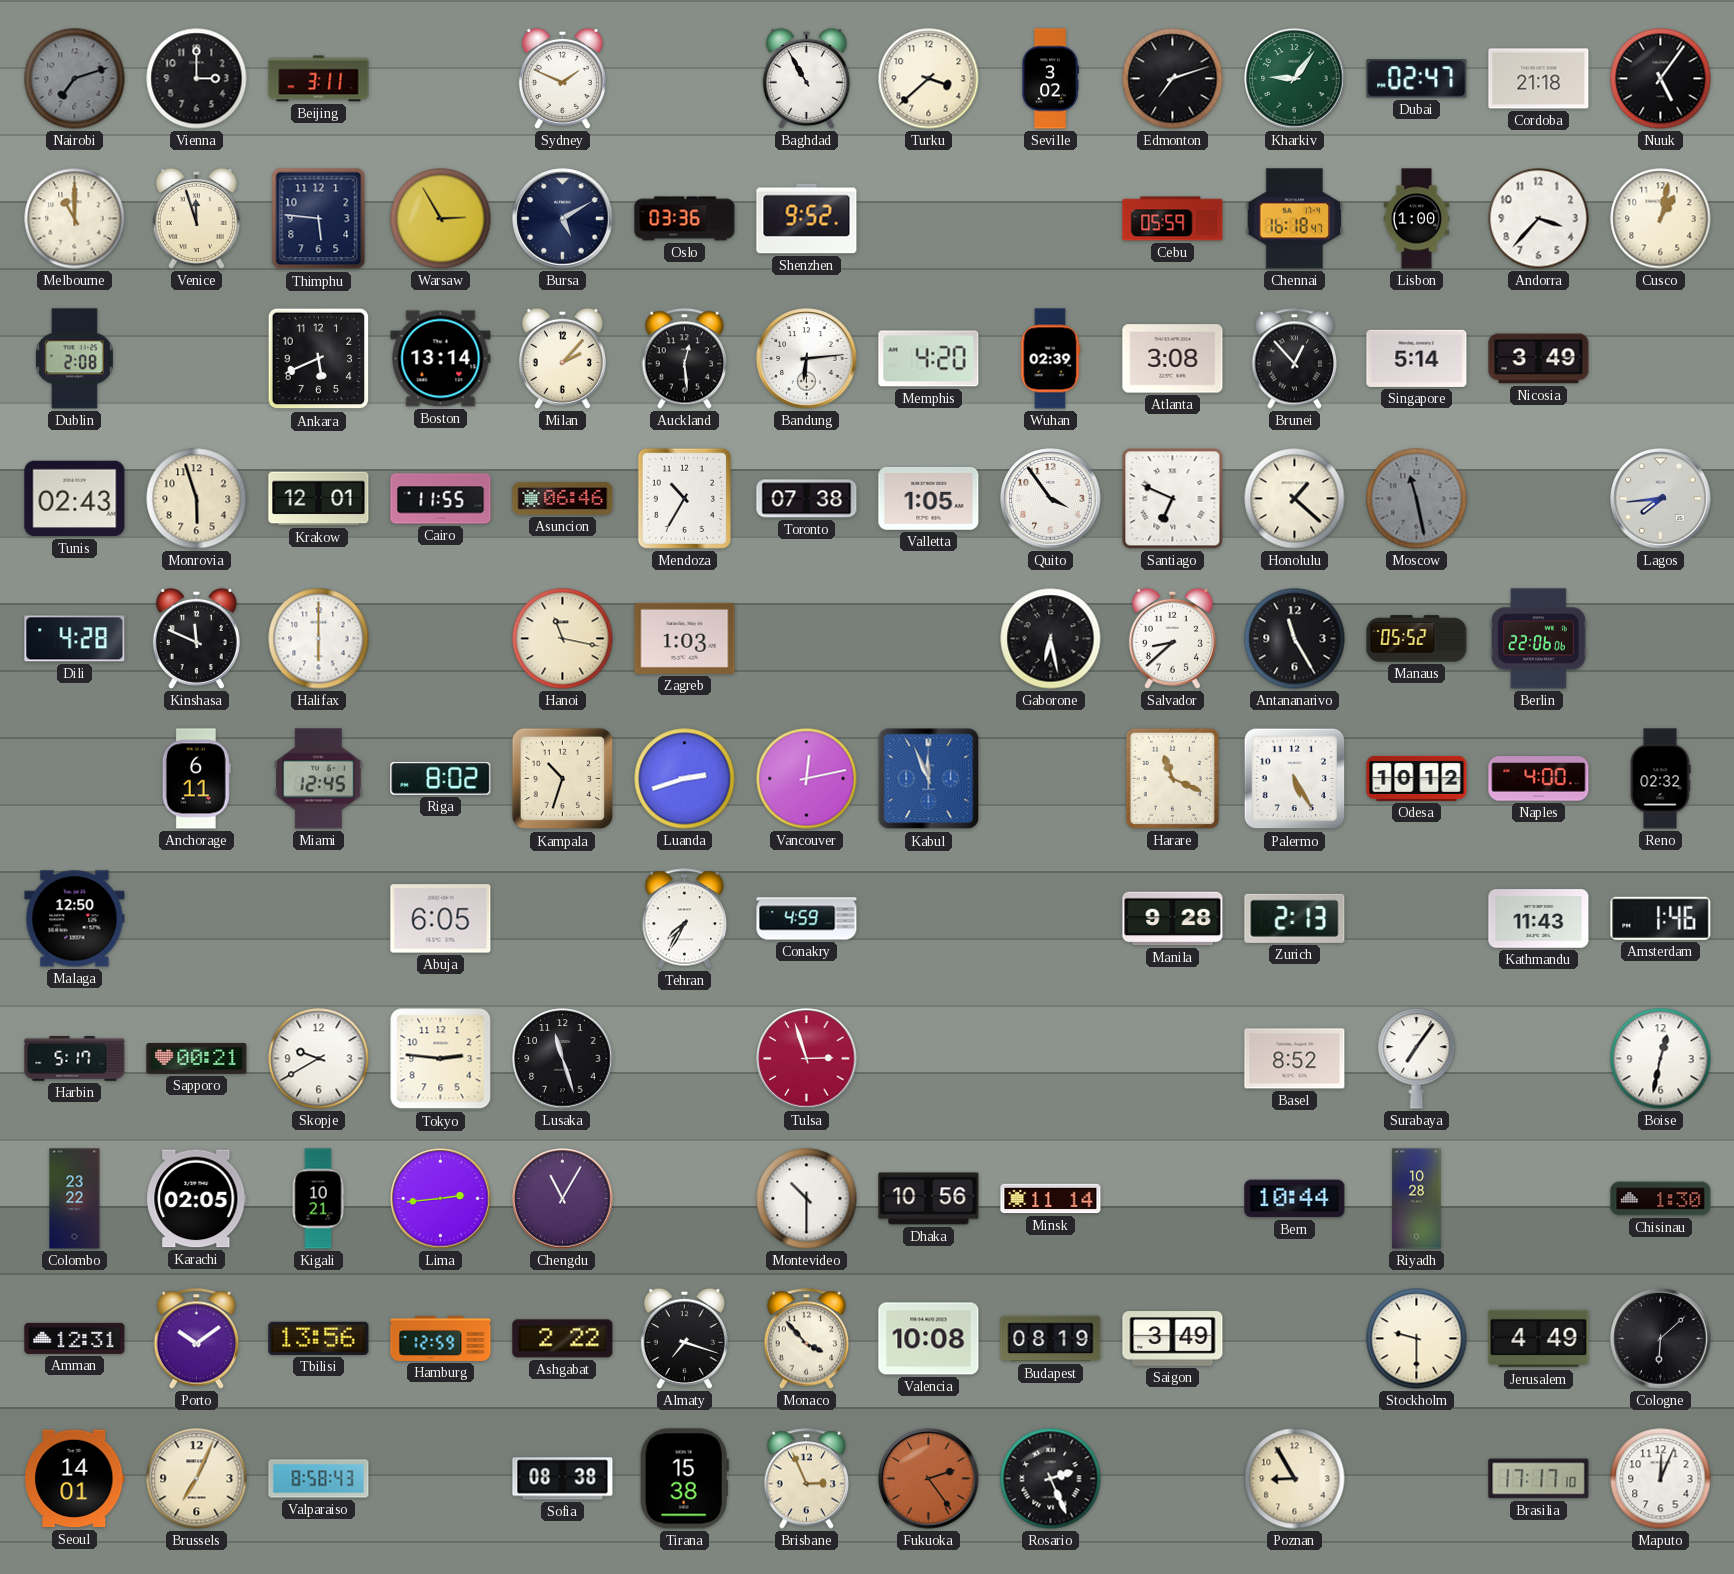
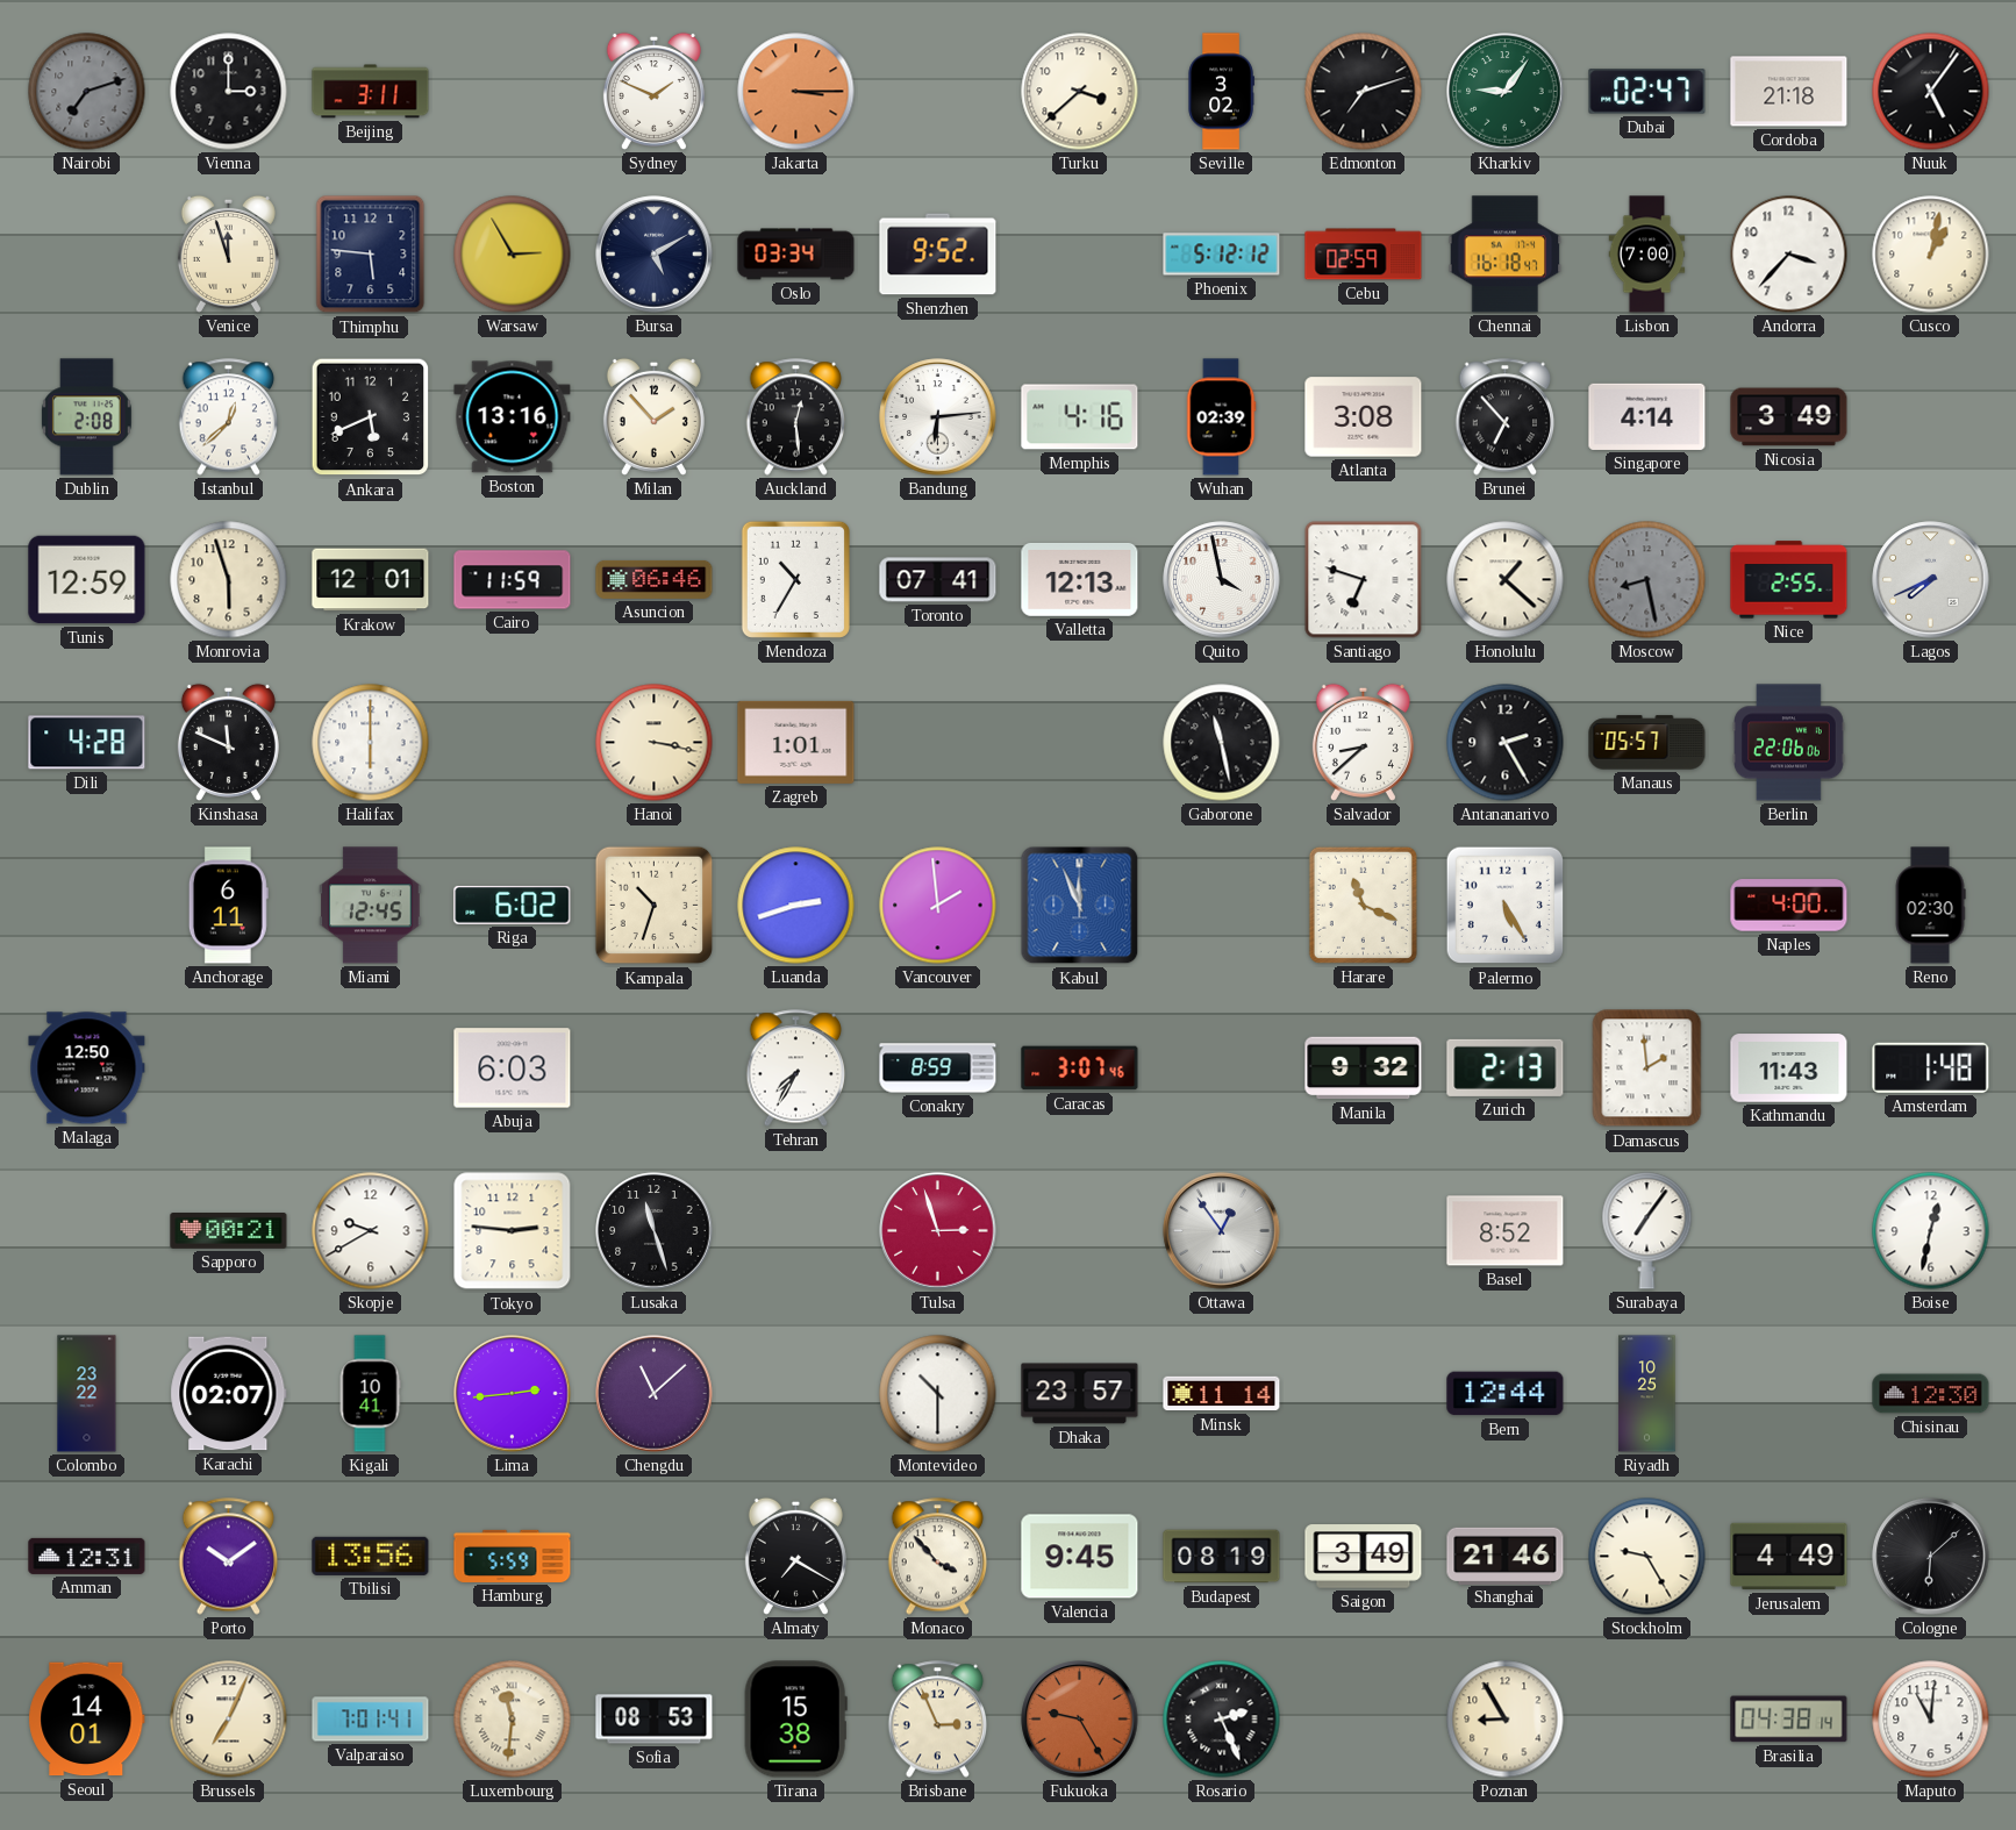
Jakarta: none -> 3:15
Baghdad: 10:55 -> none
Melbourne: 11:00 -> none
Oslo: 03:36 -> 03:34
Phoenix: none -> 5:12
Cebu: 05:59 -> 02:59
Lisbon: 1:00 -> 7:00
Istanbul: none -> 12:38
Boston: 13:14 -> 13:16
Milan: 2:07 -> 1:53
Memphis: 4:20 -> 4:16
Brunei: 12:53 -> 6:53
Singapore: 5:14 -> 4:14
Tunis: 02:43 -> 12:59
Cairo: 11:55 -> 11:59
Toronto: 07:38 -> 07:41
Valletta: 1:05 -> 12:13
Quito: 3:54 -> 3:58
Santiago: 6:49 -> 6:48
Moscow: 11:28 -> 8:28
Nice: none -> 2:55
Lagos: 7:44 -> 7:41
Hanoi: 11:17 -> 3:17
Zagreb: 1:03 -> 1:01
Gaborone: 6:28 -> 11:28
Antananarivo: 11:25 -> 2:25
Manaus: 05:52 -> 05:57
Riga: 8:02 -> 6:02
Vancouver: 12:13 -> 1:59
Odesa: 10:12 -> none
Reno: 02:32 -> 02:30
Abuja: 6:05 -> 6:03
Conakry: 4:59 -> 8:59
Caracas: none -> 3:07
Manila: 9:28 -> 9:32
Damascus: none -> 1:59
Amsterdam: 1:46 -> 1:48
Harbin: 5:17 -> none
Ottawa: none -> 12:54
Karachi: 02:05 -> 02:07
Kigali: 10:21 -> 10:41
Chengdu: 11:05 -> 11:08
Dhaka: 10:56 -> 23:57
Bern: 10:44 -> 12:44
Riyadh: 10:28 -> 10:25
Chisinau: 1:30 -> 12:30
Hamburg: 12:59 -> 5:59
Ashgabat: 2:22 -> none
Almaty: 7:18 -> 7:20
Valencia: 10:08 -> 9:45
Shanghai: none -> 21:46
Stockholm: 9:30 -> 9:25
Valparaiso: 8:58 -> 7:01
Luxembourg: none -> 11:31
Sofia: 08:38 -> 08:53
Fukuoka: 2:24 -> 9:25
Brasilia: 17:17 -> 04:38
Maputo: 12:04 -> 11:01
